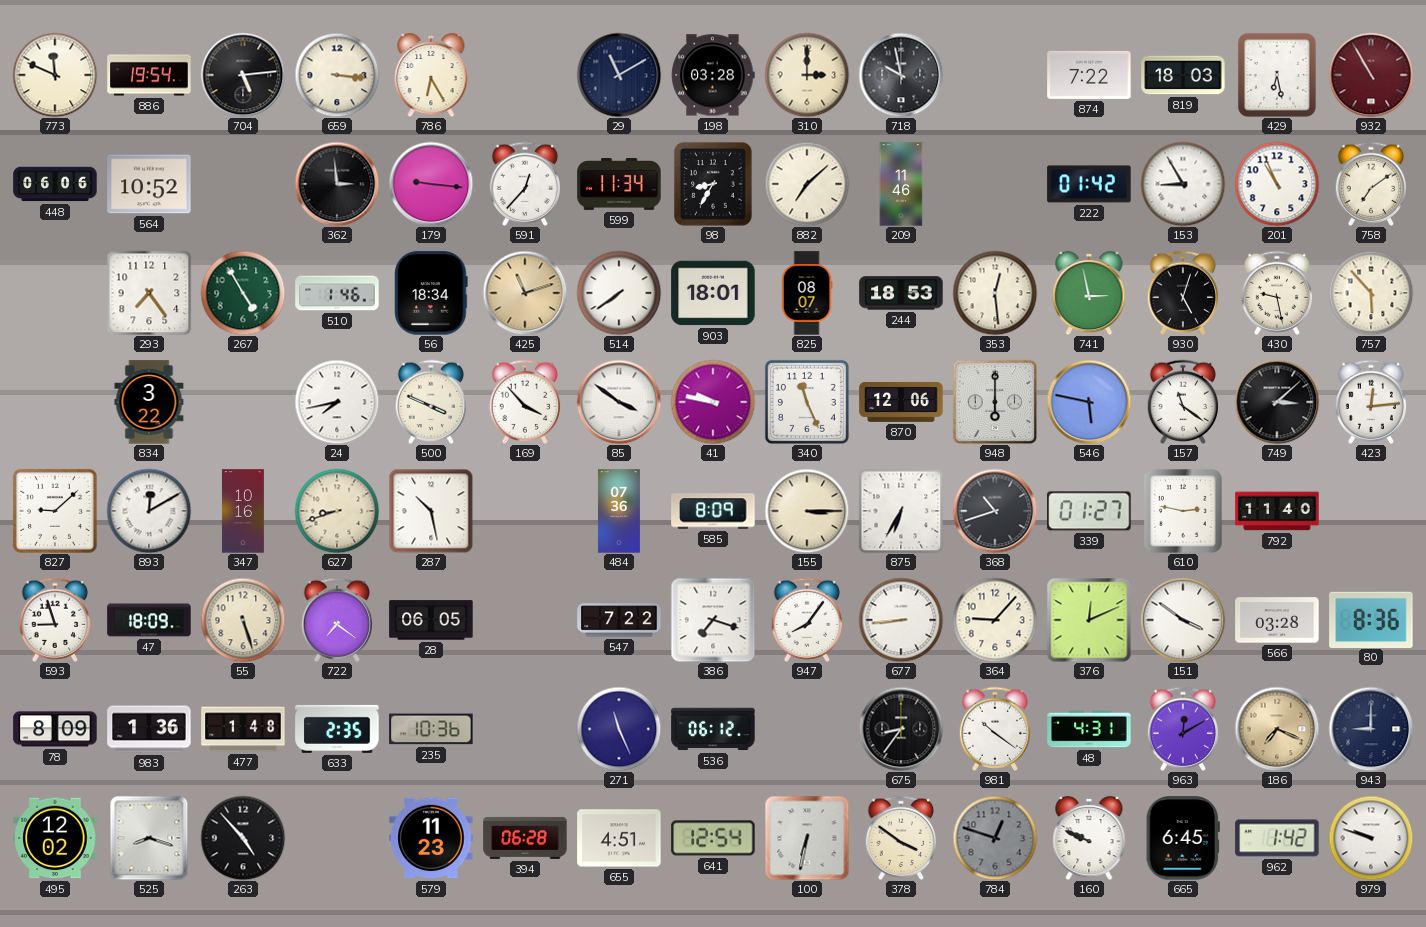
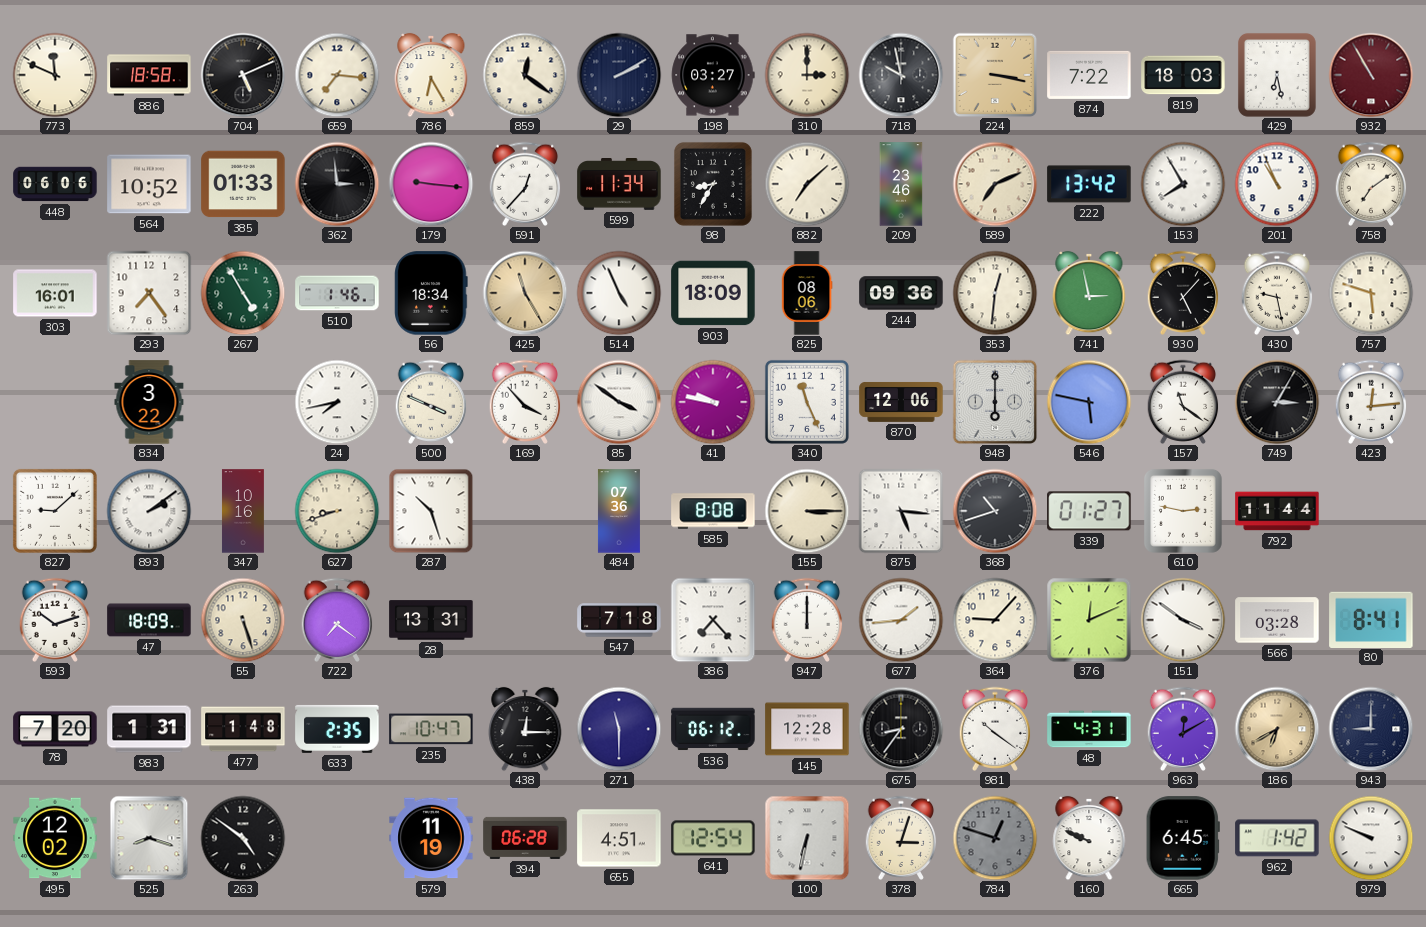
886: 19:54 -> 18:58
704: 5:14 -> 5:11
659: 3:16 -> 7:16
859: none -> 12:21
29: 11:10 -> 2:10
198: 03:28 -> 03:27
224: none -> 3:17
385: none -> 01:33
209: 11:46 -> 23:46
589: none -> 7:11
222: 01:42 -> 13:42
153: 8:55 -> 7:55
303: none -> 16:01
425: 11:12 -> 11:25
514: 7:39 -> 4:56
903: 18:01 -> 18:09
825: 08:07 -> 08:06
244: 18:53 -> 09:36
353: 12:29 -> 12:31
930: 5:03 -> 5:07
757: 5:53 -> 5:48
749: 3:08 -> 3:05
893: 12:10 -> 2:09
287: 10:28 -> 10:27
585: 8:09 -> 8:08
875: 6:35 -> 5:16
792: 11:40 -> 11:44
593: 8:57 -> 10:12
28: 06:05 -> 13:31
547: 7:22 -> 7:18
386: 7:18 -> 7:23
947: 8:06 -> 12:00
677: 8:44 -> 1:44
80: 8:36 -> 8:41
78: 8:09 -> 7:20
983: 1:36 -> 1:31
235: 10:36 -> 10:47
438: none -> 12:15
271: 11:26 -> 11:30
145: none -> 12:28
186: 7:19 -> 6:40
263: 4:53 -> 4:51
579: 11:23 -> 11:19
378: 3:51 -> 3:03
979: 9:48 -> 9:49
